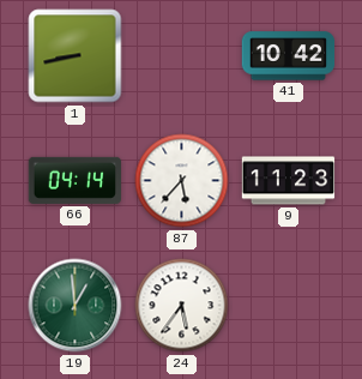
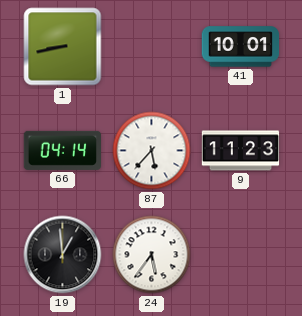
41: 10:42 -> 10:01
19 dial: green -> black
